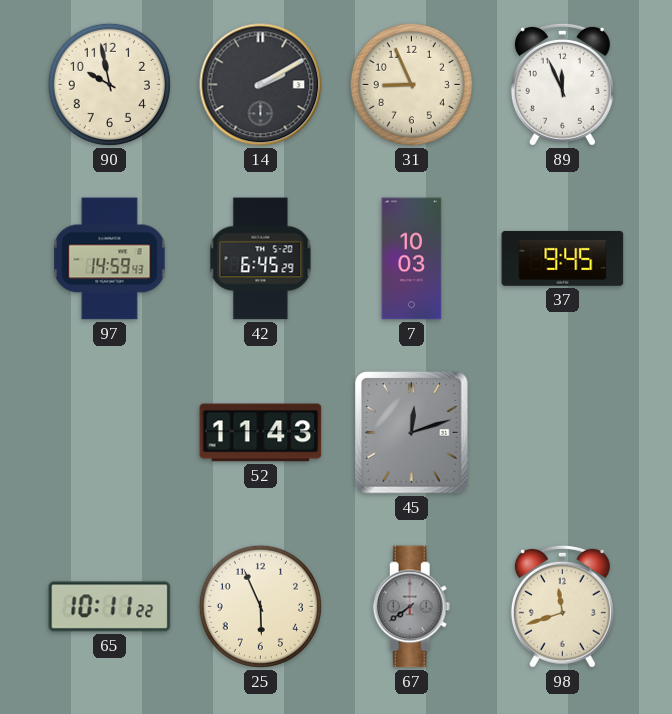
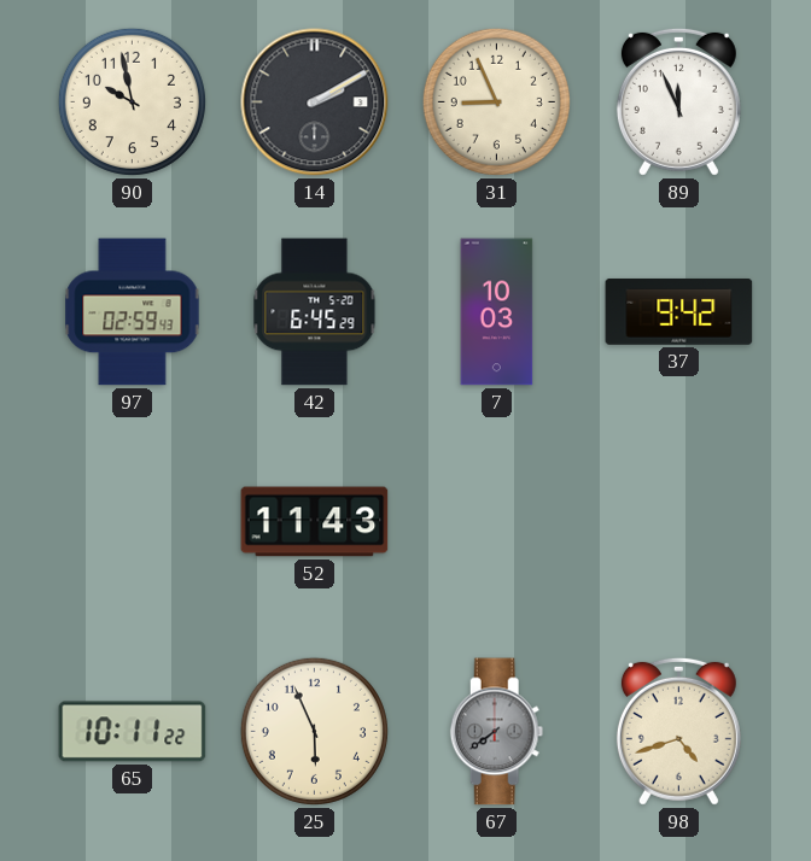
97: 14:59 -> 02:59
37: 9:45 -> 9:42
45: 12:12 -> none
98: 11:42 -> 4:42
